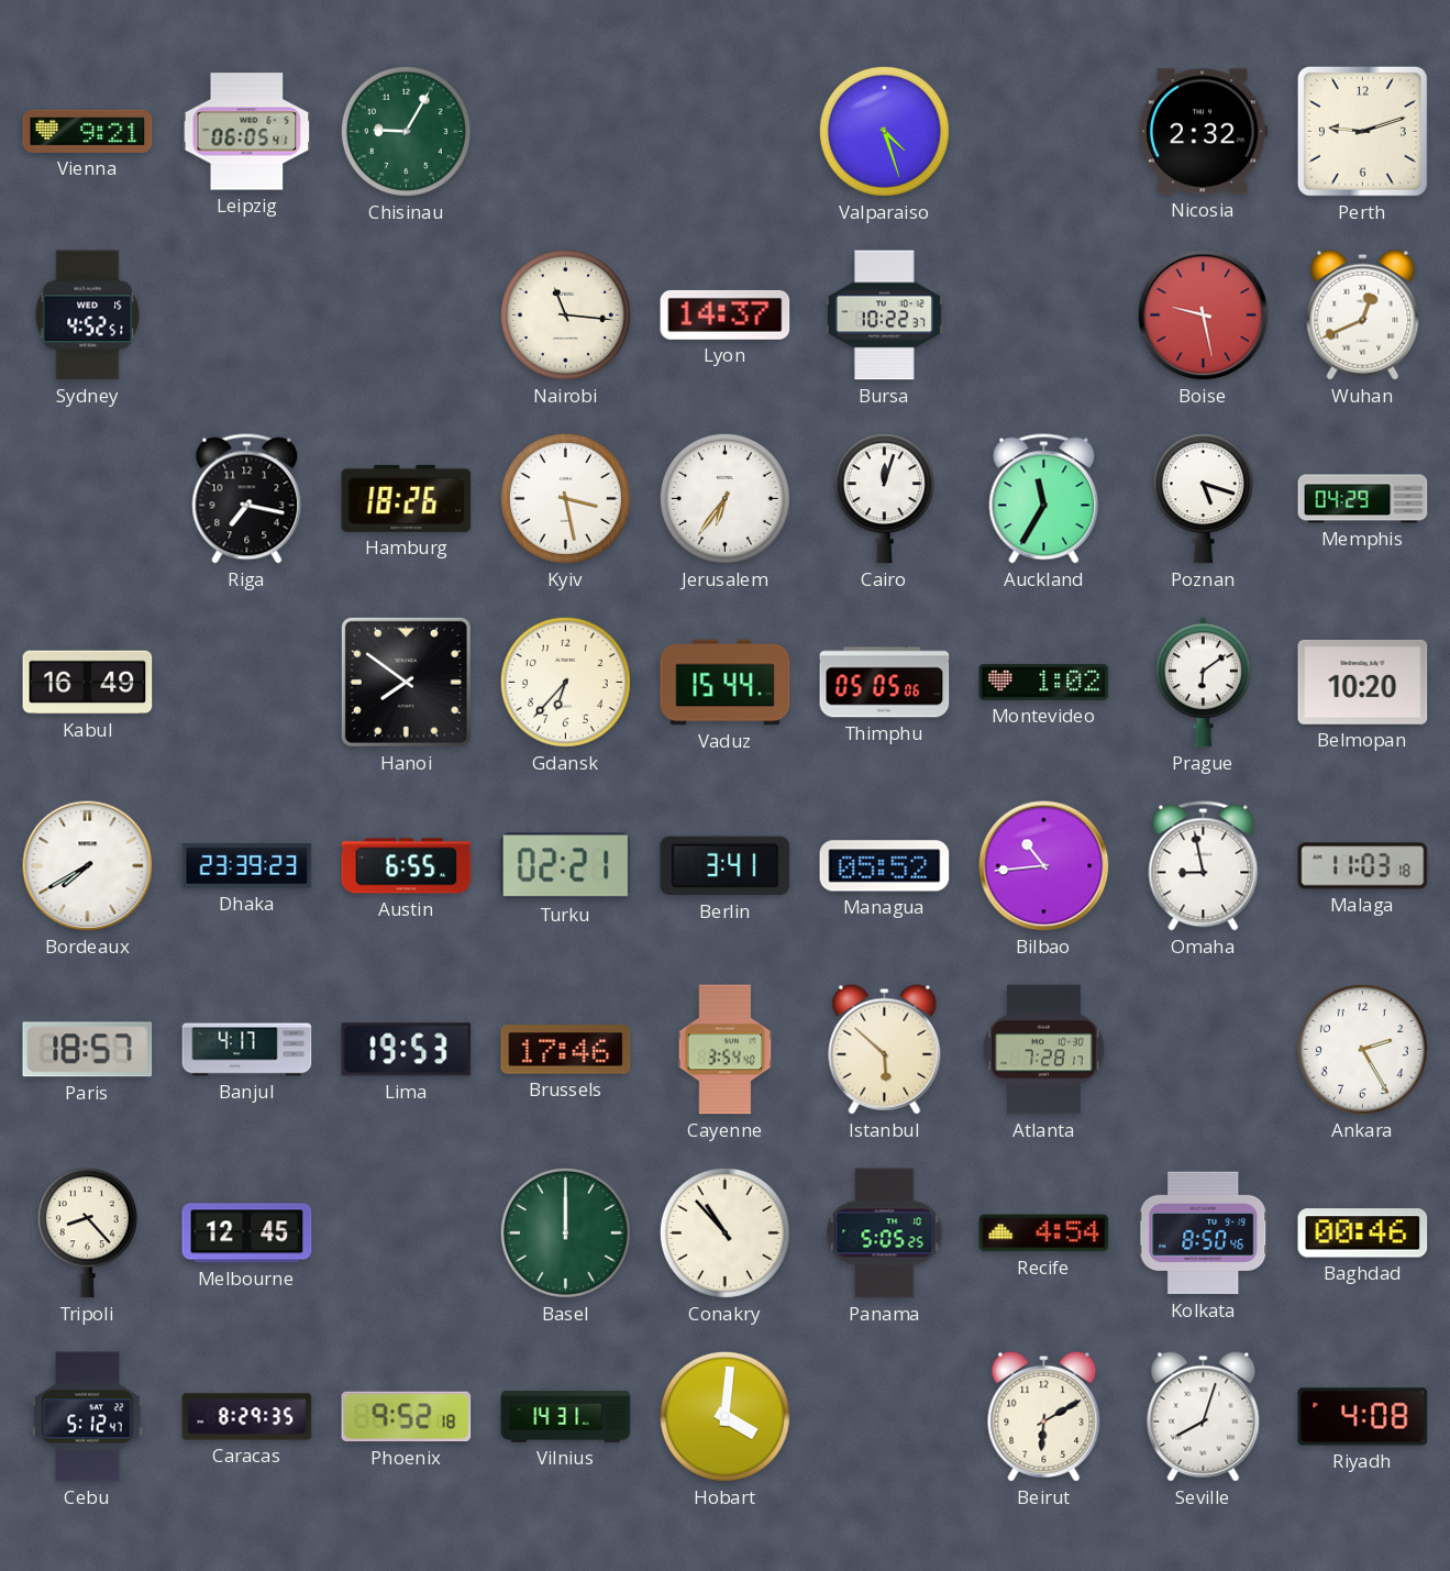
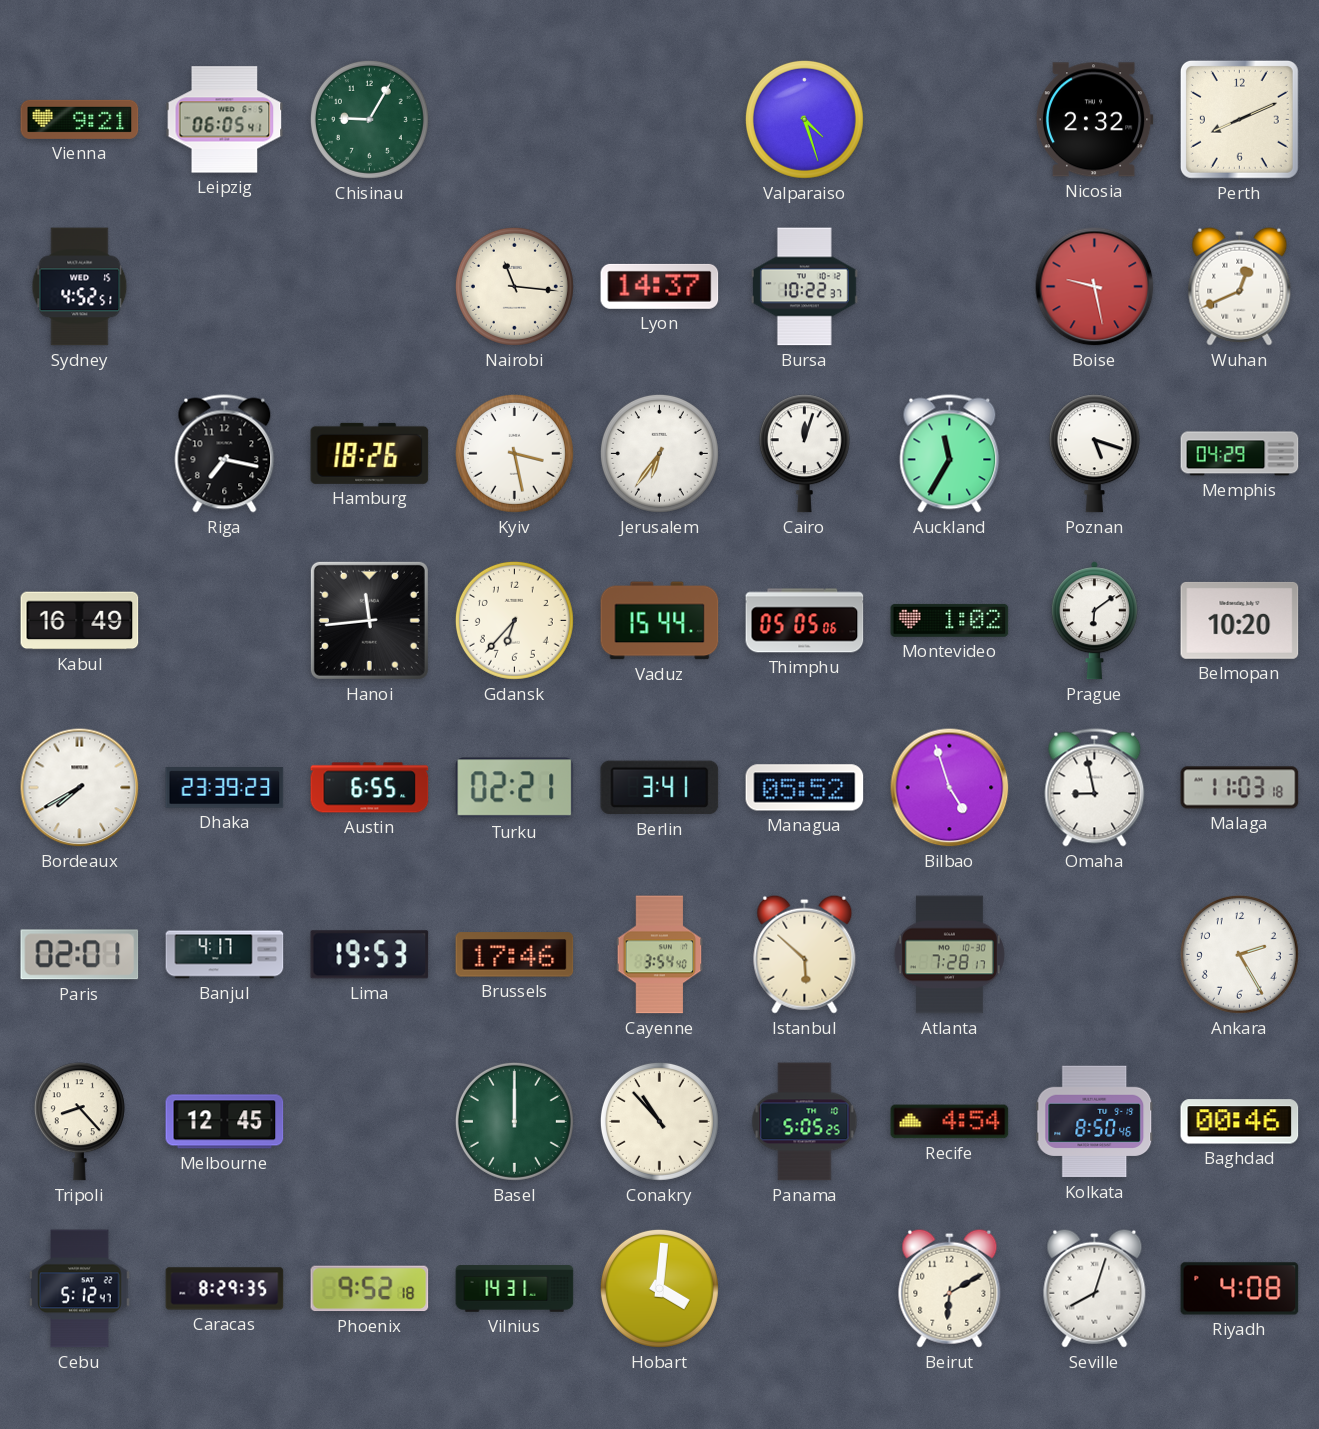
Perth: 9:12 -> 8:11
Hanoi: 7:51 -> 11:44
Bilbao: 10:44 -> 4:57
Paris: 18:57 -> 02:01
